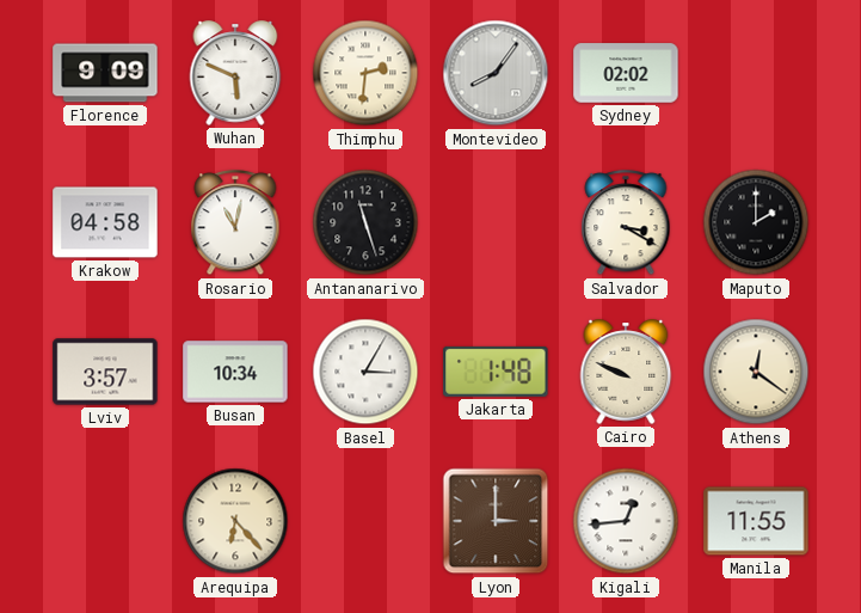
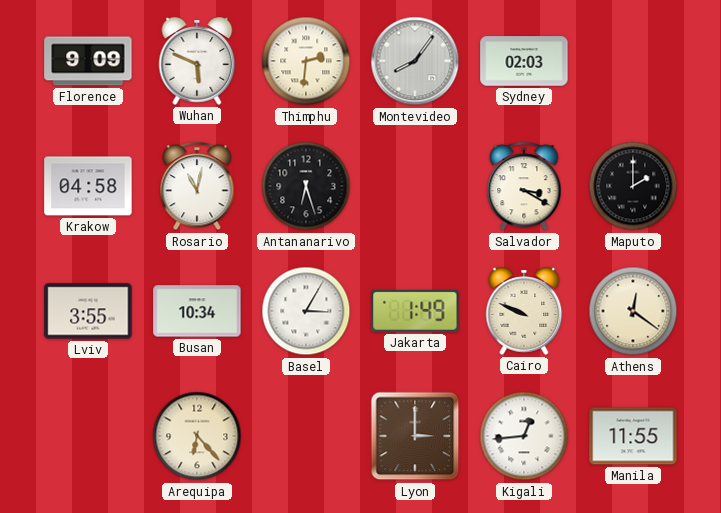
Sydney: 02:02 -> 02:03
Antananarivo: 11:27 -> 6:27
Lviv: 3:57 -> 3:55
Jakarta: 1:48 -> 1:49
